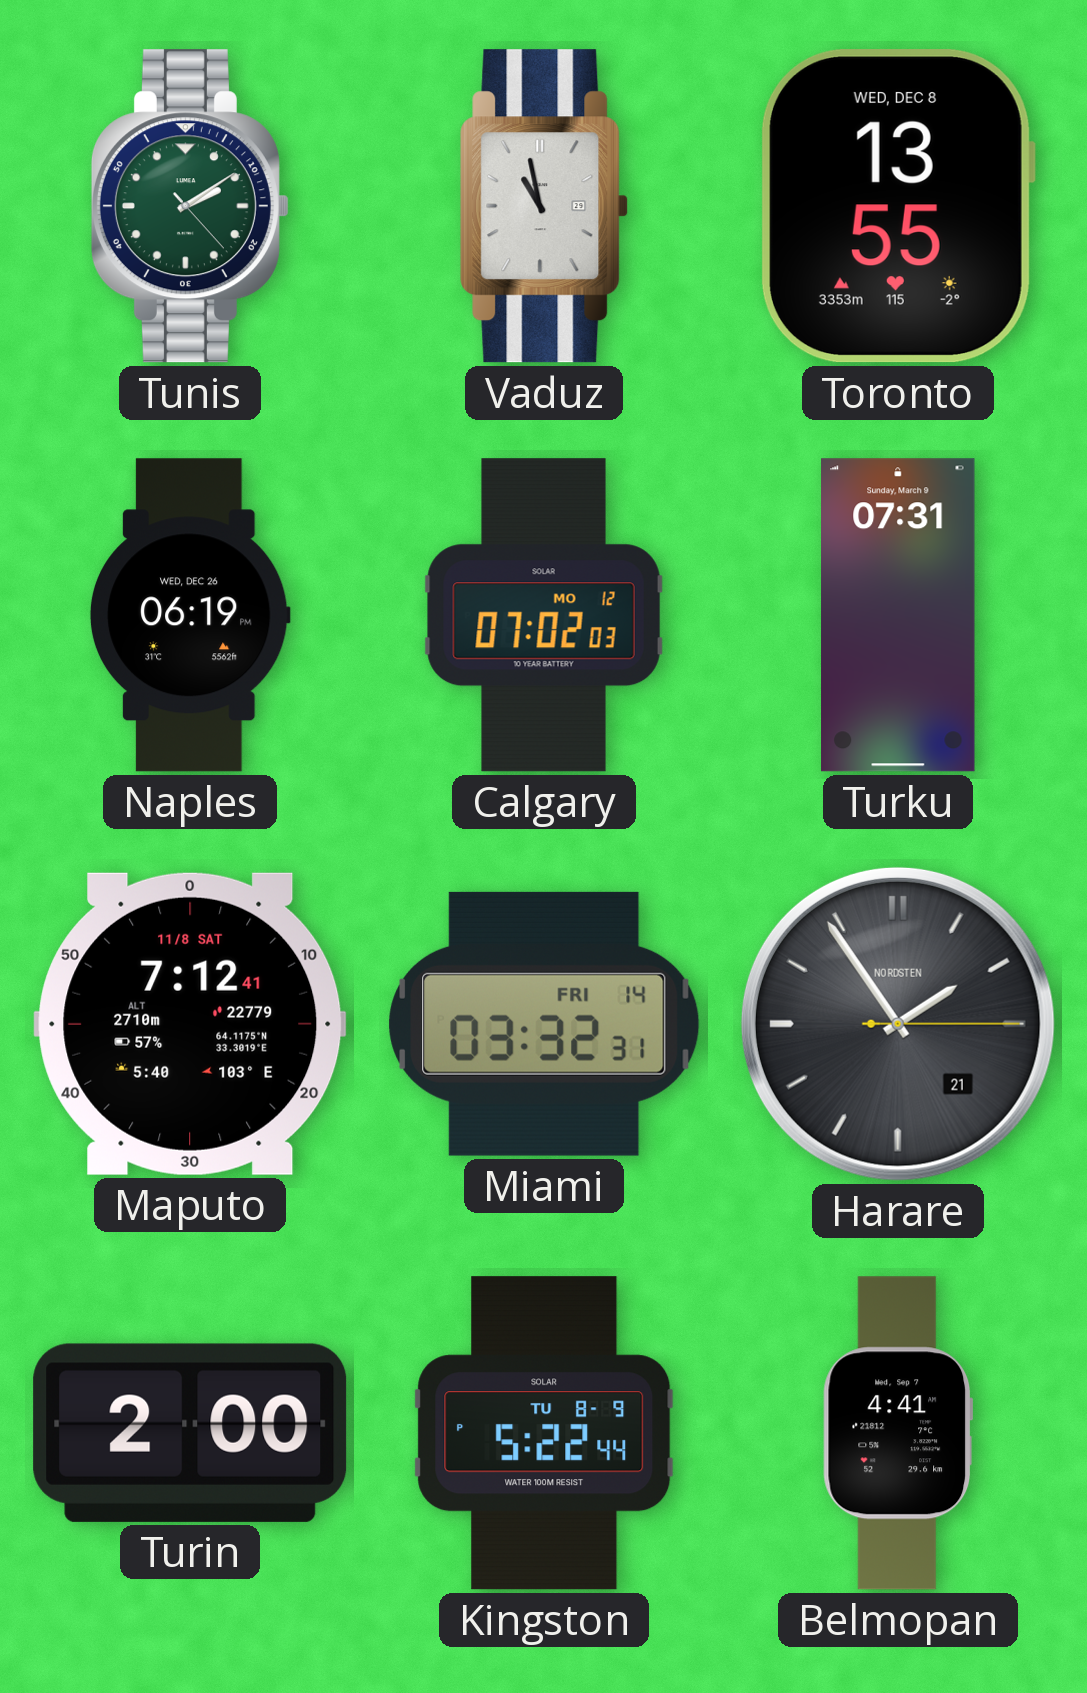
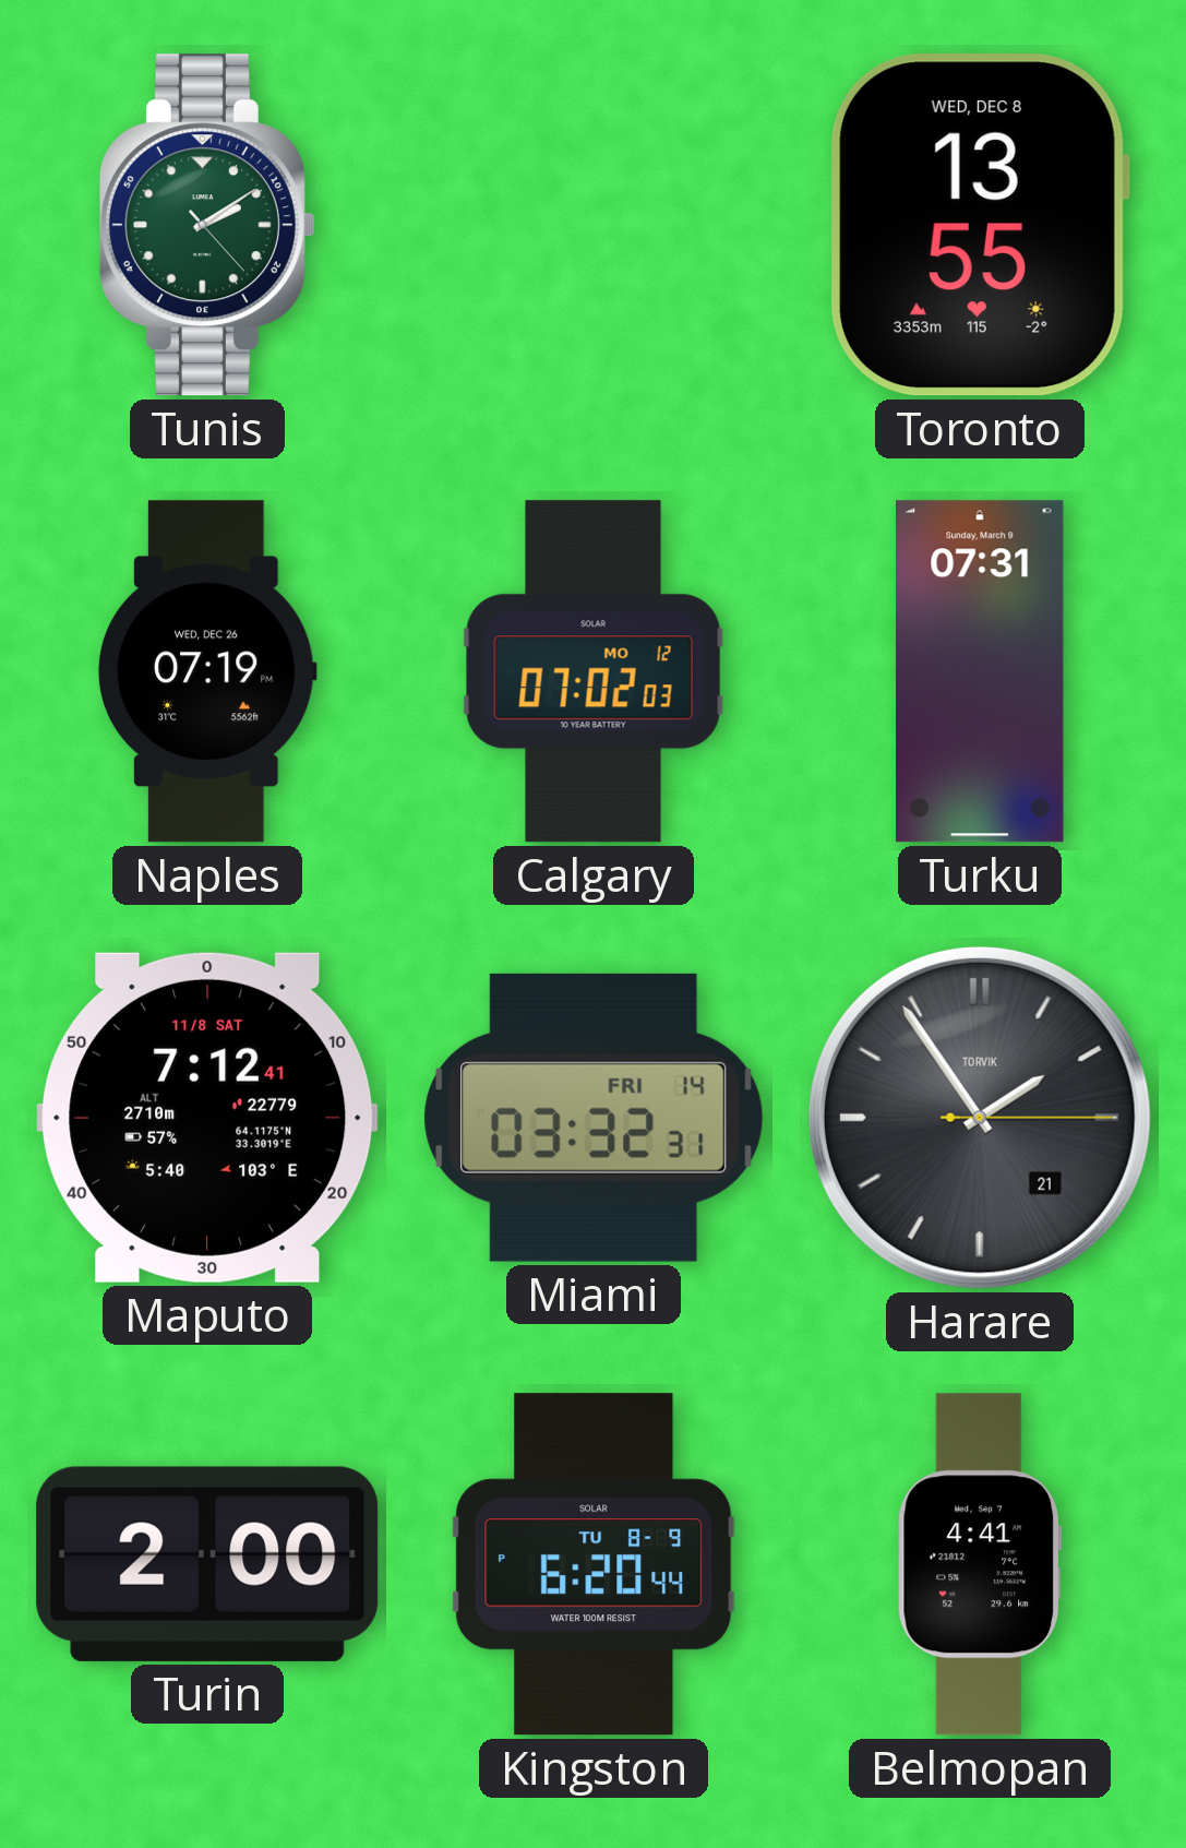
Vaduz: 10:58 -> none
Naples: 06:19 -> 07:19
Harare brand: NORDSTEN -> TORVIK
Kingston: 5:22 -> 6:20
